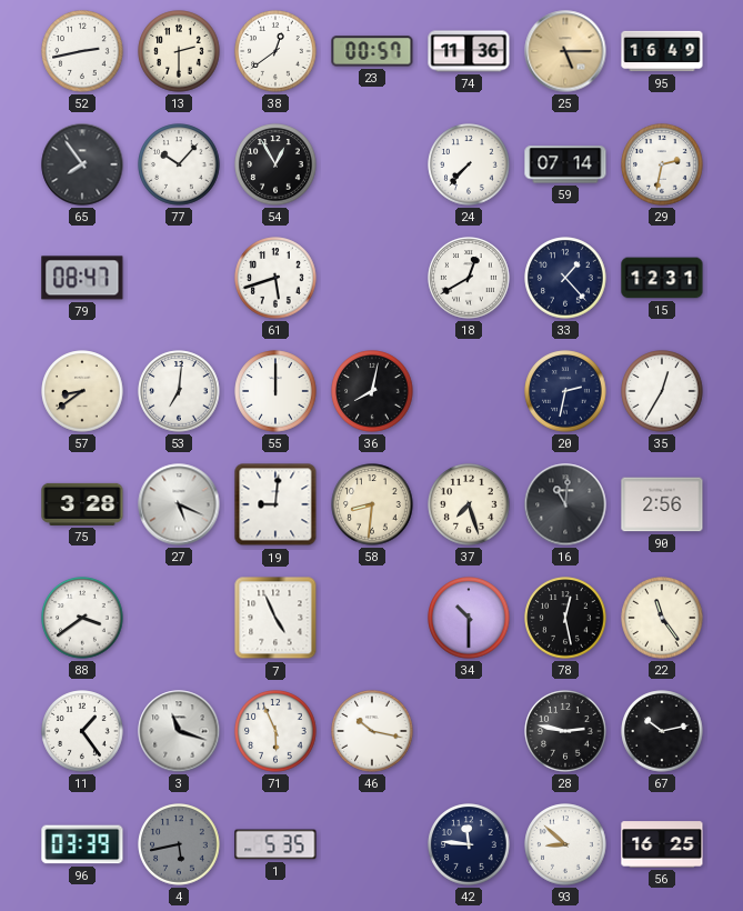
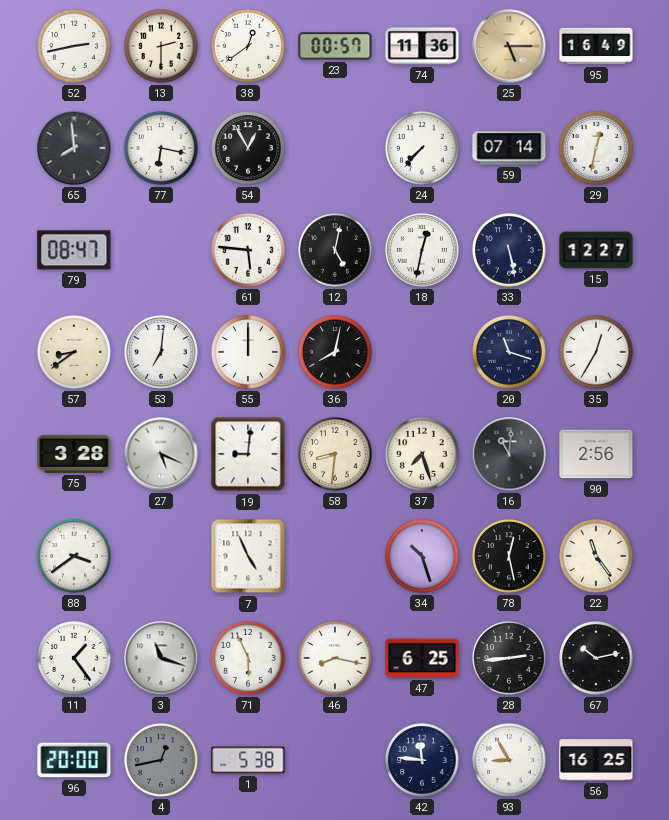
65: 7:54 -> 7:59
77: 10:07 -> 6:17
29: 2:32 -> 12:32
61: 5:42 -> 5:46
12: none -> 5:02
18: 12:40 -> 12:32
33: 1:23 -> 5:28
15: 12:31 -> 12:27
20: 2:32 -> 11:18
34: 10:30 -> 10:27
46: 10:17 -> 8:17
47: none -> 6:25
28: 2:47 -> 2:44
96: 03:39 -> 20:00
4: 5:43 -> 12:43
1: 5:35 -> 5:38
93: 8:52 -> 8:55
